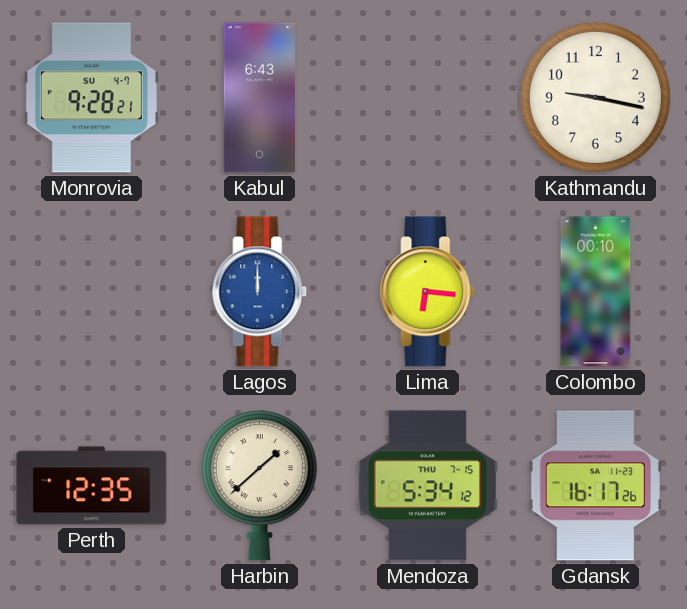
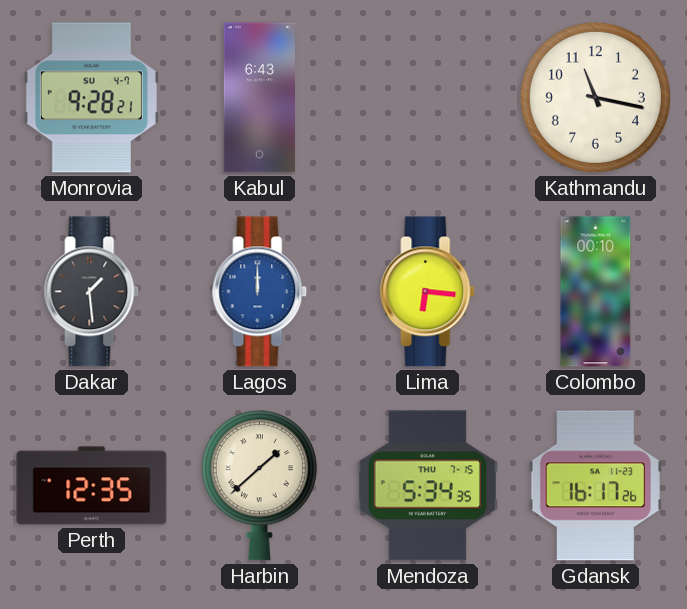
Kathmandu: 9:17 -> 11:17
Dakar: none -> 1:29
Mendoza: 5:34:12 -> 5:34:35
